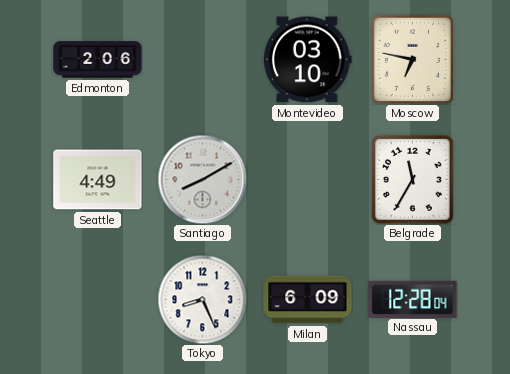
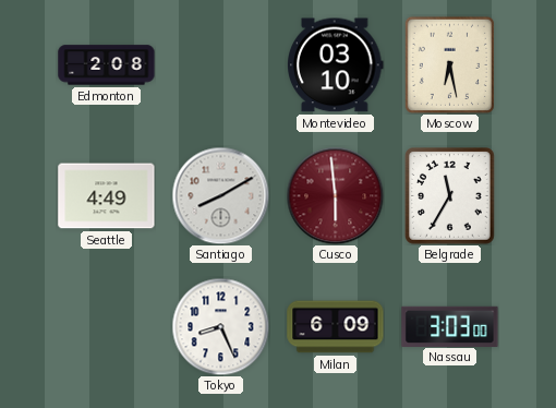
Edmonton: 2:06 -> 2:08
Moscow: 6:47 -> 6:28
Cusco: none -> 5:59
Nassau: 12:28 -> 3:03
